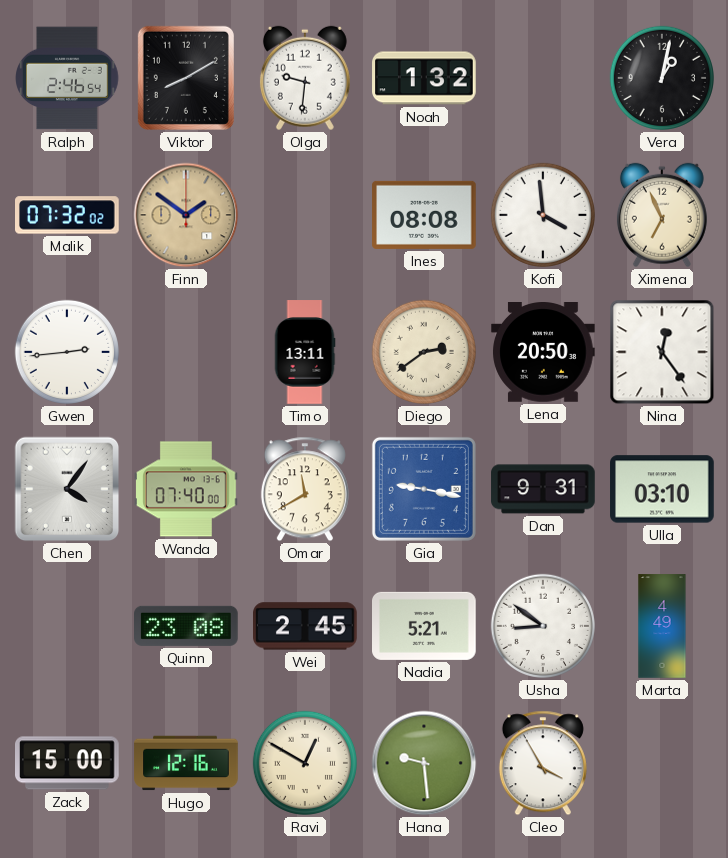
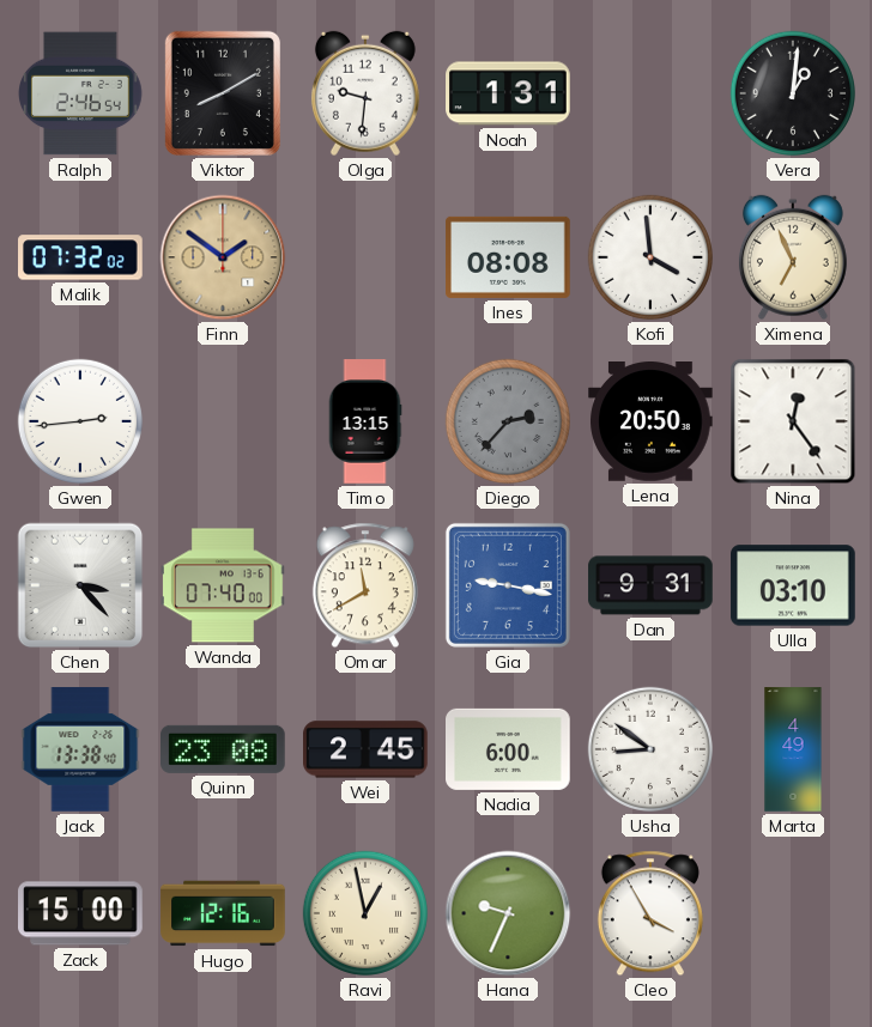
Noah: 1:32 -> 1:31
Vera: 1:02 -> 1:01
Timo: 13:11 -> 13:15
Diego: 2:39 -> 2:37
Diego dial: cream -> grey
Chen: 4:06 -> 3:23
Jack: none -> 13:38
Nadia: 5:21 -> 6:00
Ravi: 12:50 -> 12:58
Hana: 9:29 -> 9:34
